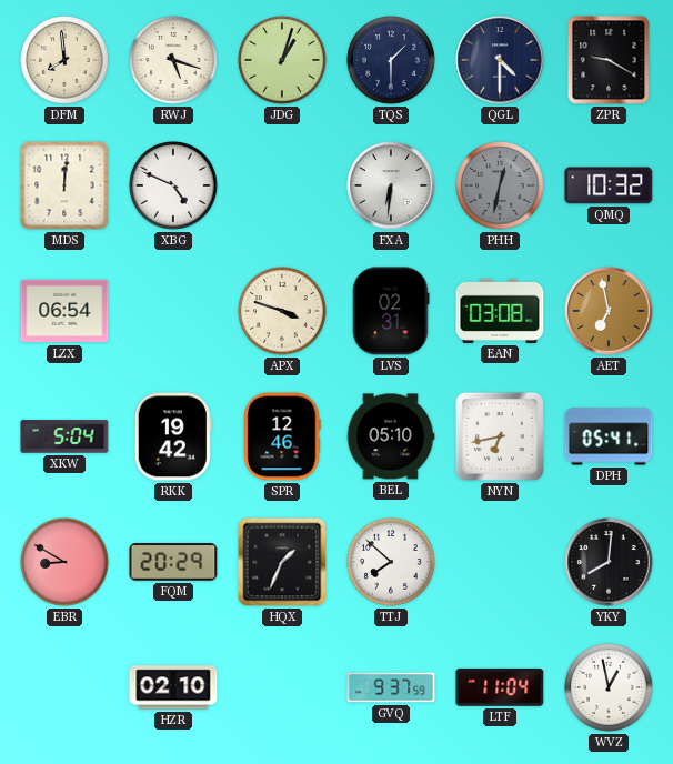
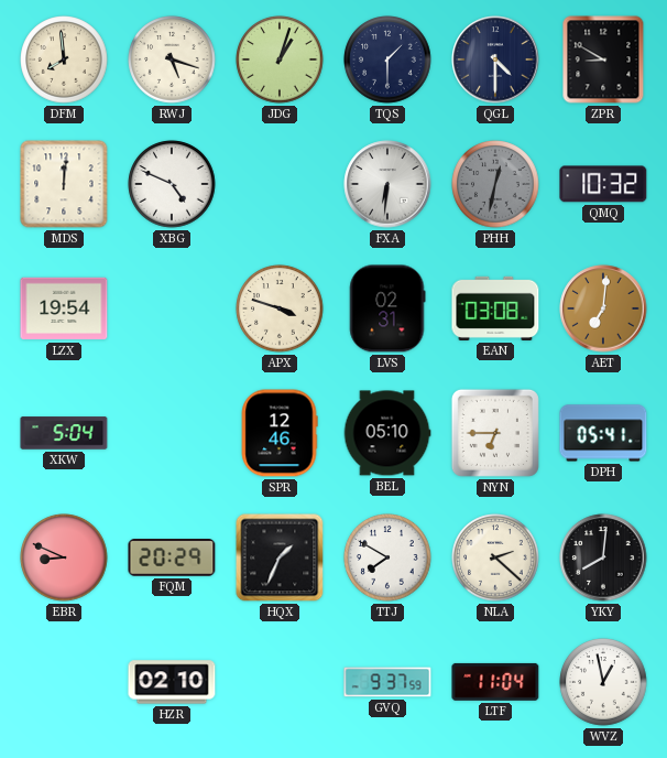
ZPR: 9:20 -> 8:50
LZX: 06:54 -> 19:54
AET: 6:58 -> 7:01
RKK: 19:42 -> none
NYN: 6:43 -> 6:45
EBR: 8:50 -> 8:49
TTJ: 7:52 -> 7:50
NLA: none -> 2:22
